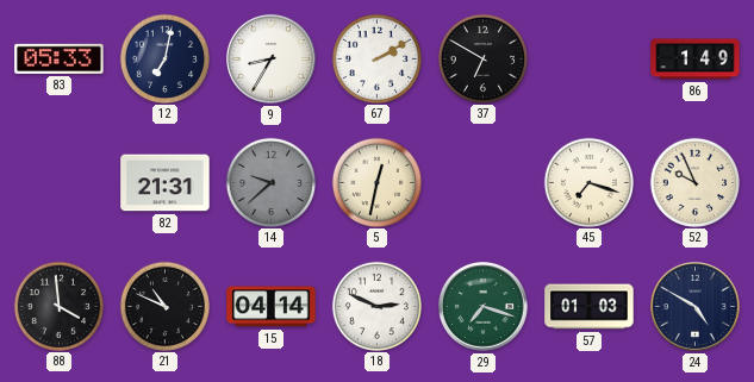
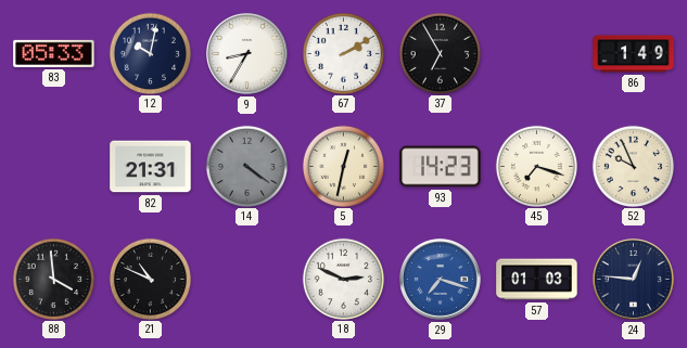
12: 7:02 -> 10:02
37: 6:50 -> 6:55
14: 9:38 -> 4:21
93: none -> 14:23
15: 04:14 -> none
29 dial: green -> blue
24: 4:50 -> 12:46
